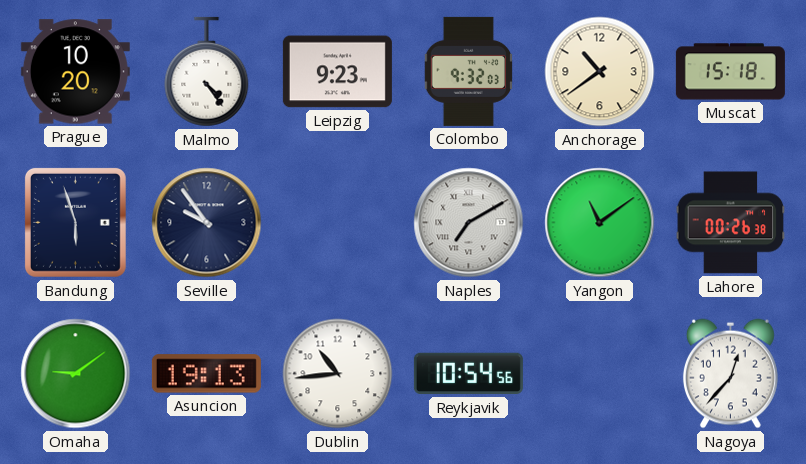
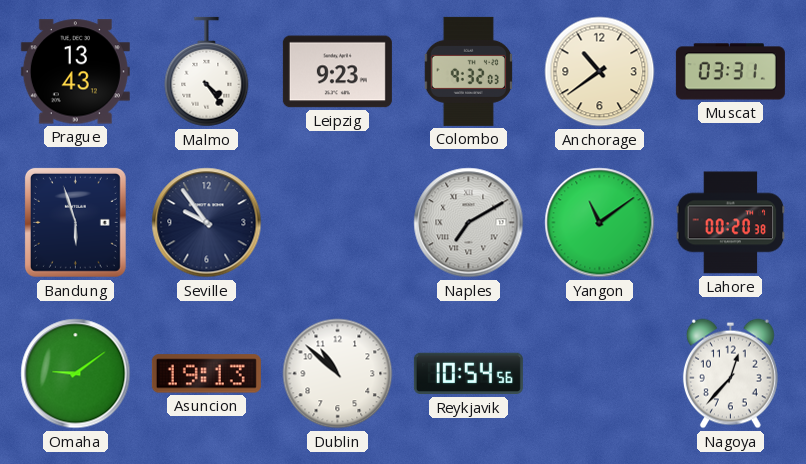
Prague: 10:20 -> 13:43
Muscat: 15:18 -> 03:31
Lahore: 00:26 -> 00:20
Dublin: 10:44 -> 10:52
